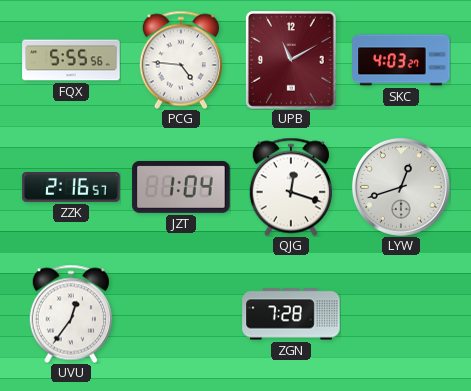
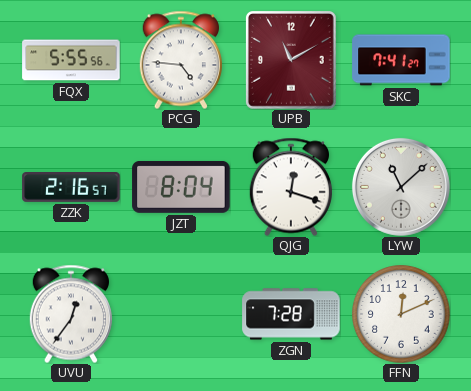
SKC: 4:03 -> 7:41
JZT: 1:04 -> 8:04
LYW: 12:42 -> 11:08
FFN: none -> 12:11
